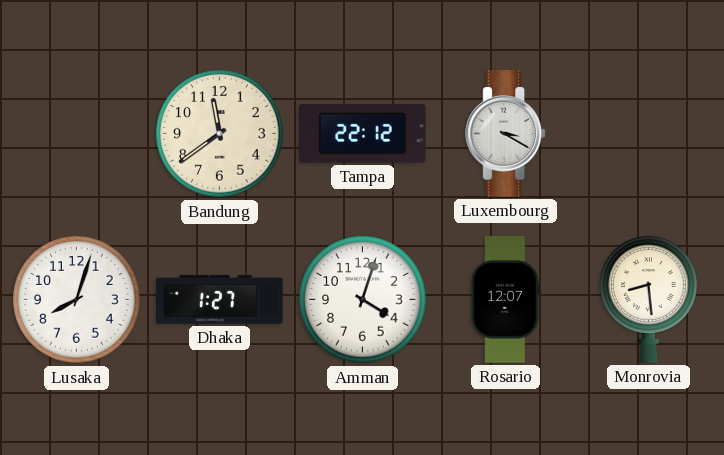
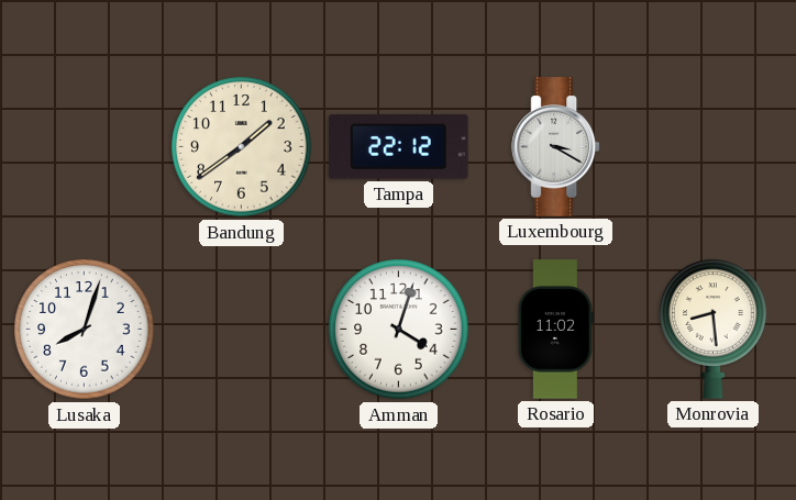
Bandung: 11:39 -> 1:39
Dhaka: 1:27 -> none
Rosario: 12:07 -> 11:02
